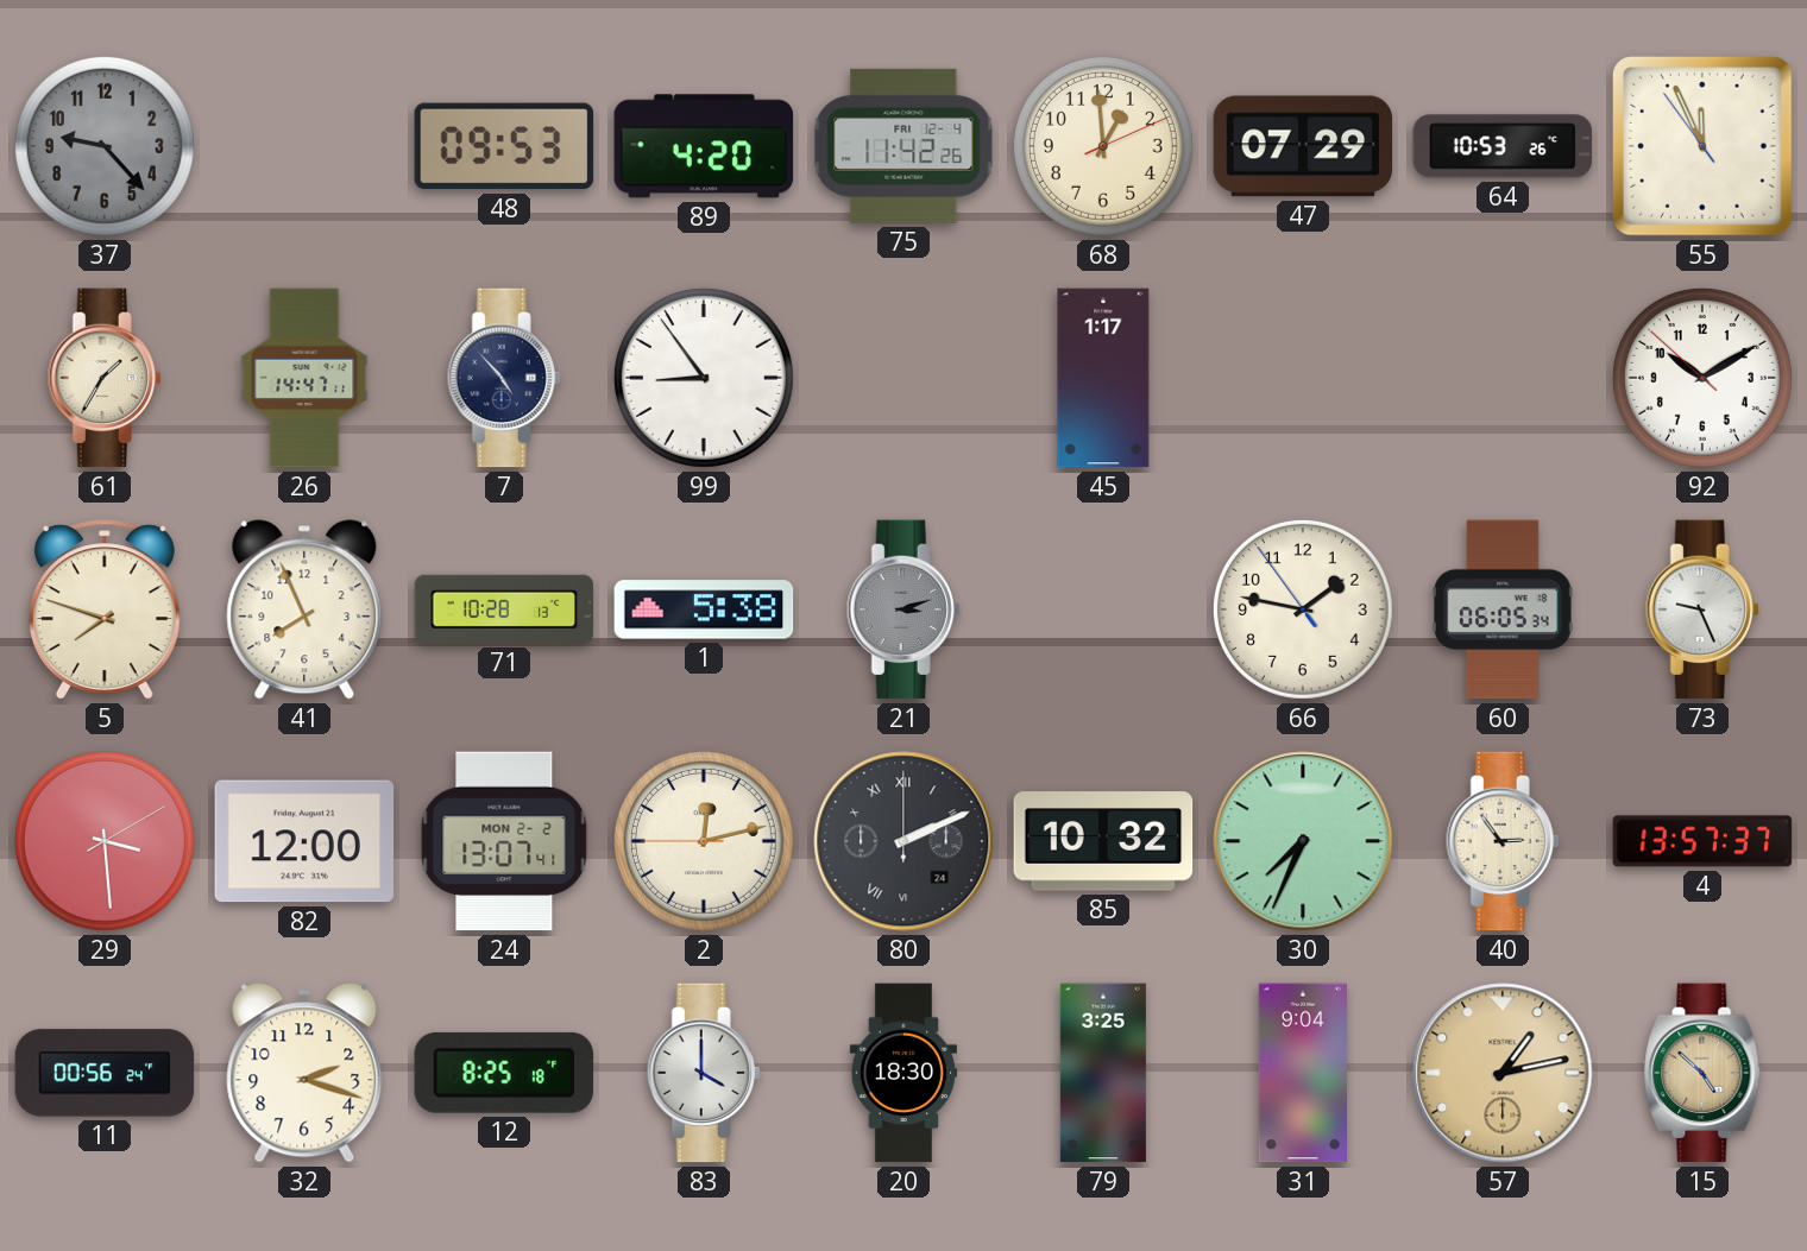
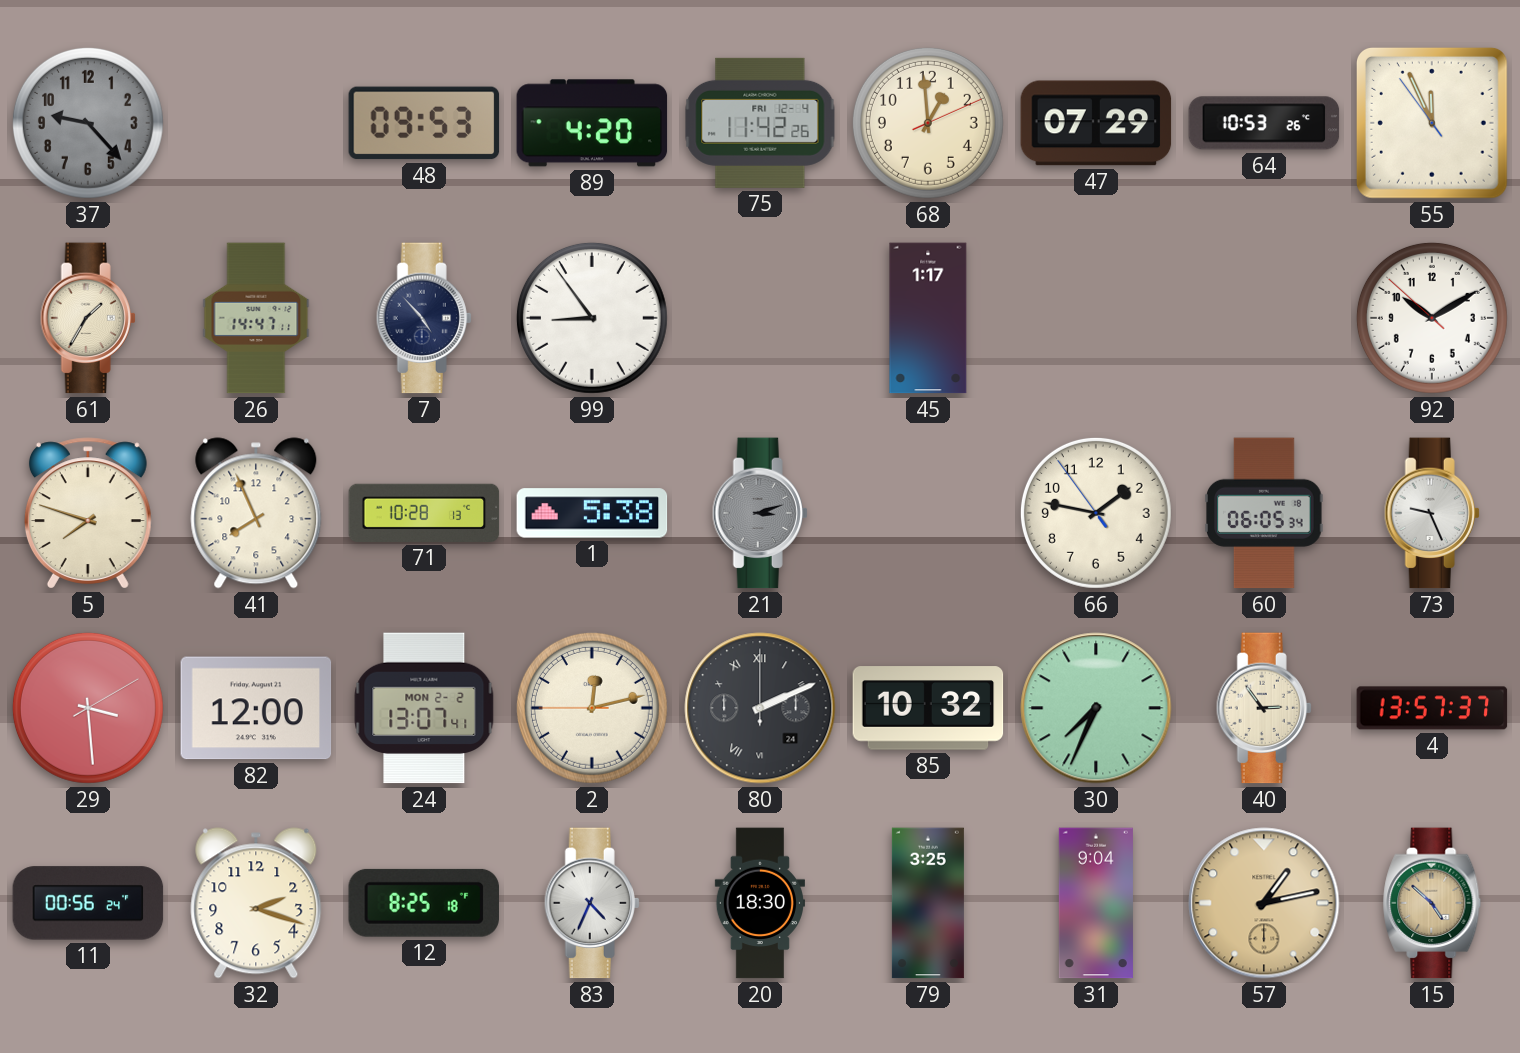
83: 4:00 -> 4:34
